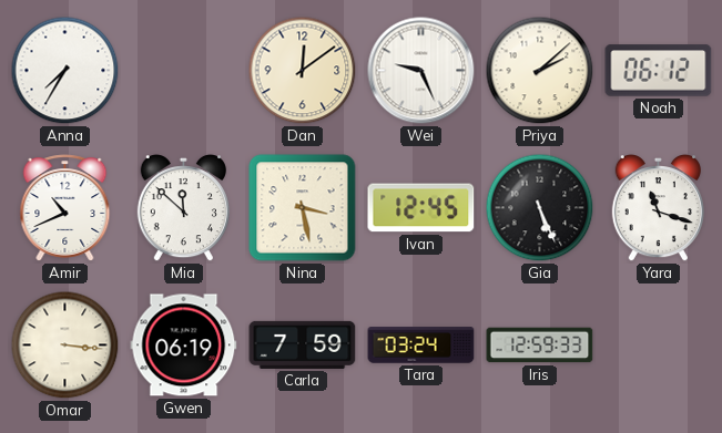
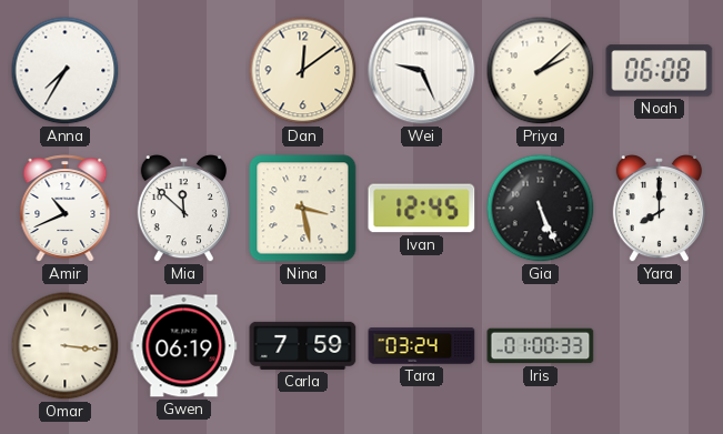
Noah: 06:12 -> 06:08
Yara: 11:18 -> 8:00
Iris: 12:59 -> 01:00
